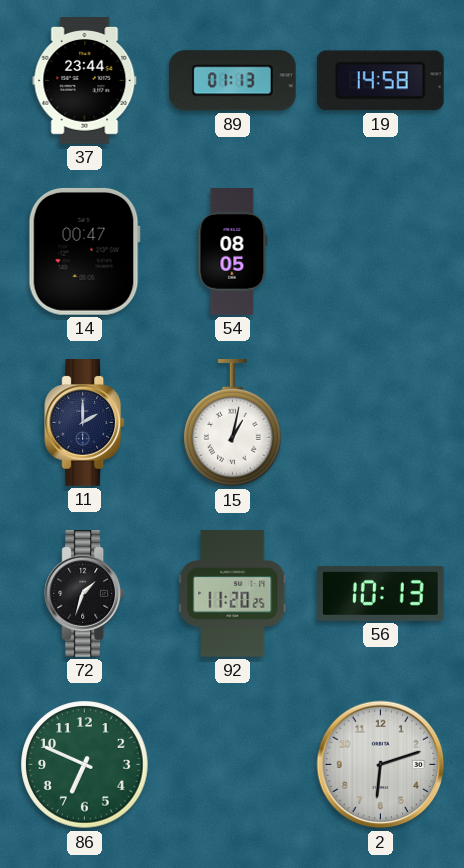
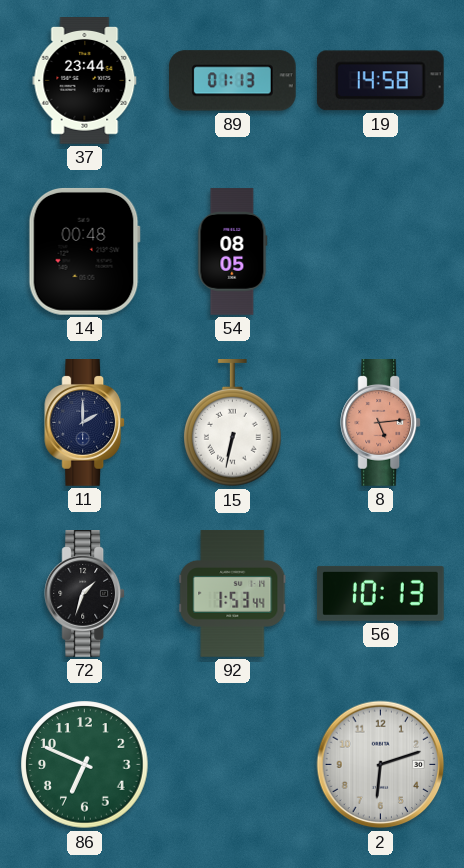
14: 00:47 -> 00:48
15: 1:02 -> 6:32
8: none -> 5:14
92: 11:20 -> 1:53
